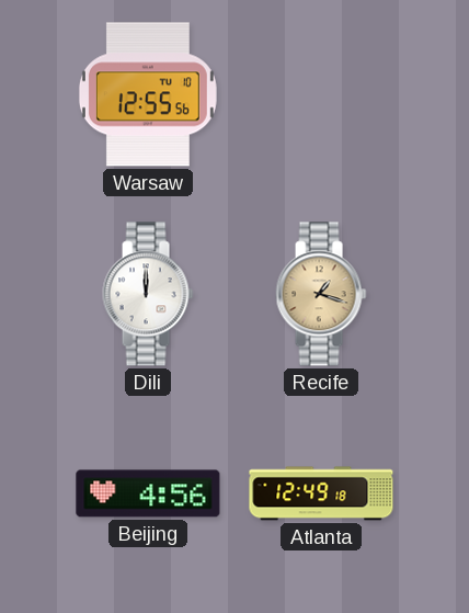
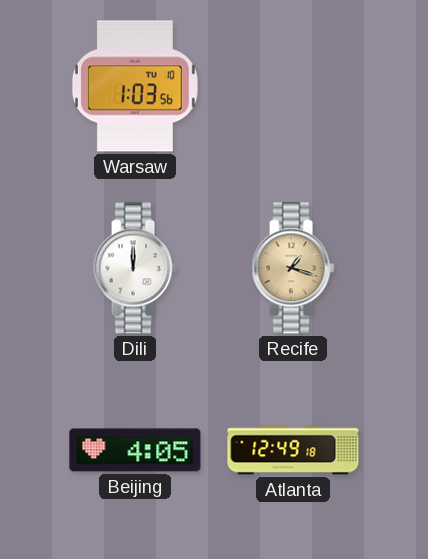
Warsaw: 12:55 -> 1:03
Beijing: 4:56 -> 4:05
